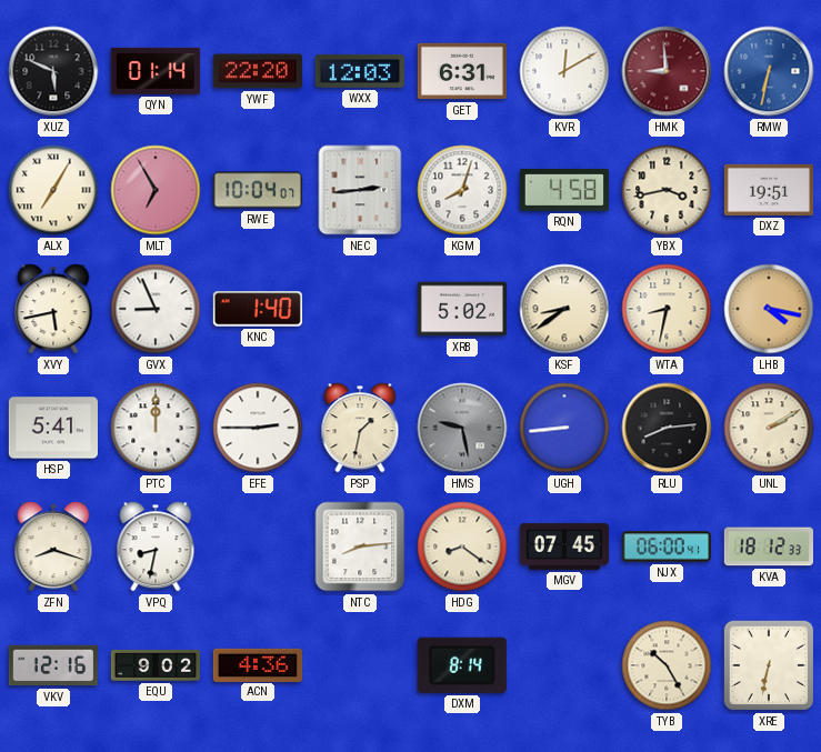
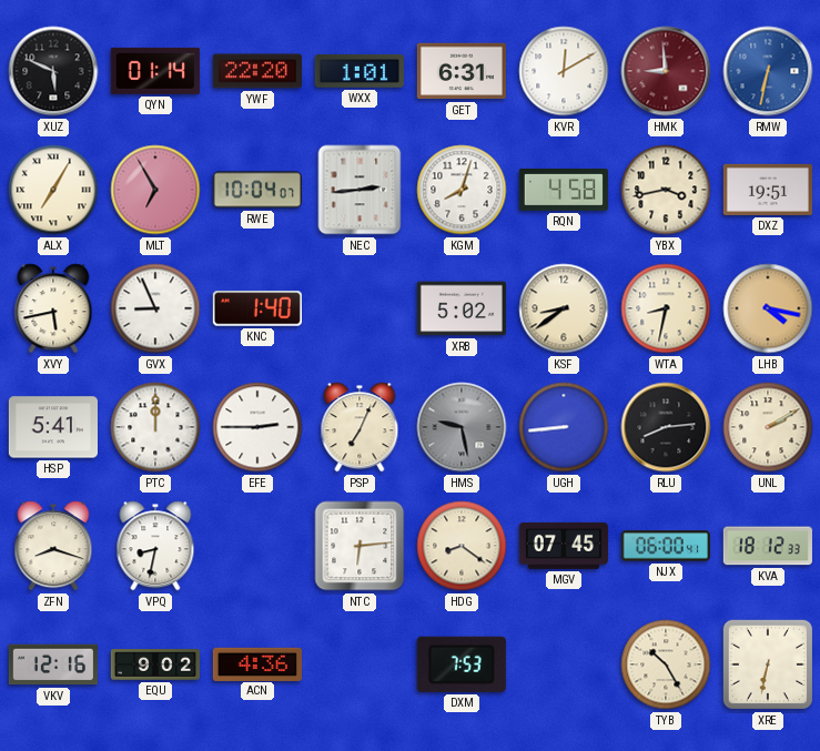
WXX: 12:03 -> 1:01
PSP: 1:32 -> 7:04
NTC: 8:14 -> 6:14
DXM: 8:14 -> 7:53
